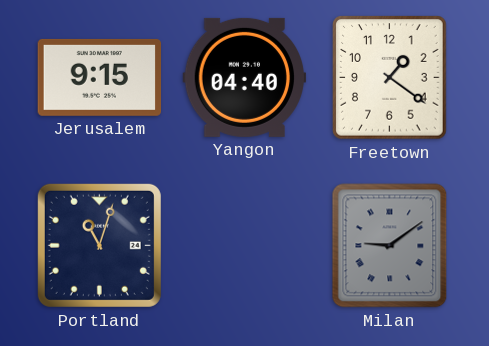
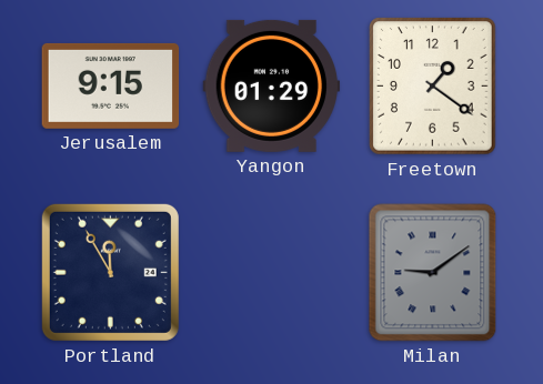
Yangon: 04:40 -> 01:29
Portland: 11:03 -> 11:55
